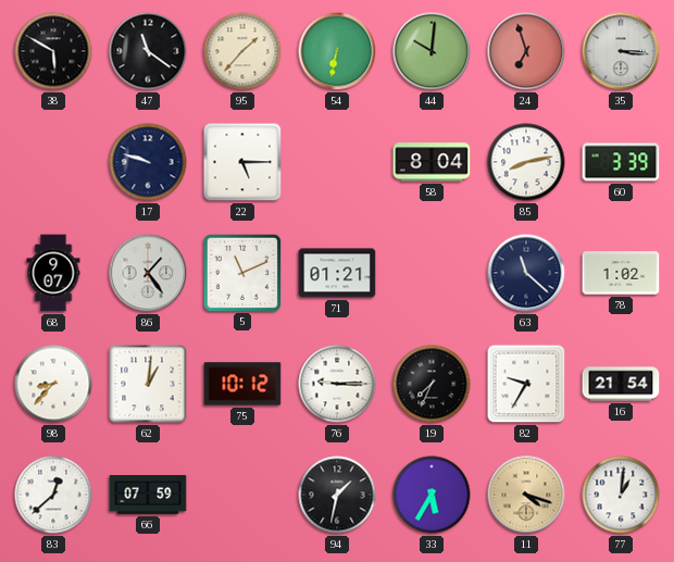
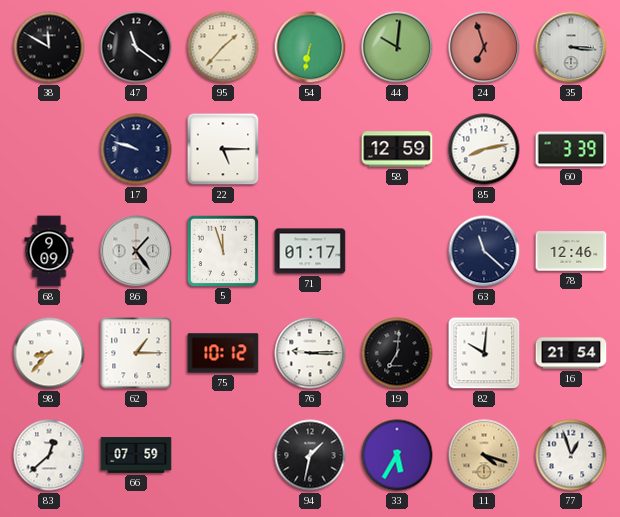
38: 5:50 -> 11:50
58: 8:04 -> 12:59
68: 9:07 -> 9:09
5: 11:11 -> 11:57
71: 01:21 -> 01:17
78: 1:02 -> 12:46
62: 1:01 -> 1:15
19: 7:34 -> 7:01
82: 9:35 -> 10:01
77: 1:01 -> 12:57
